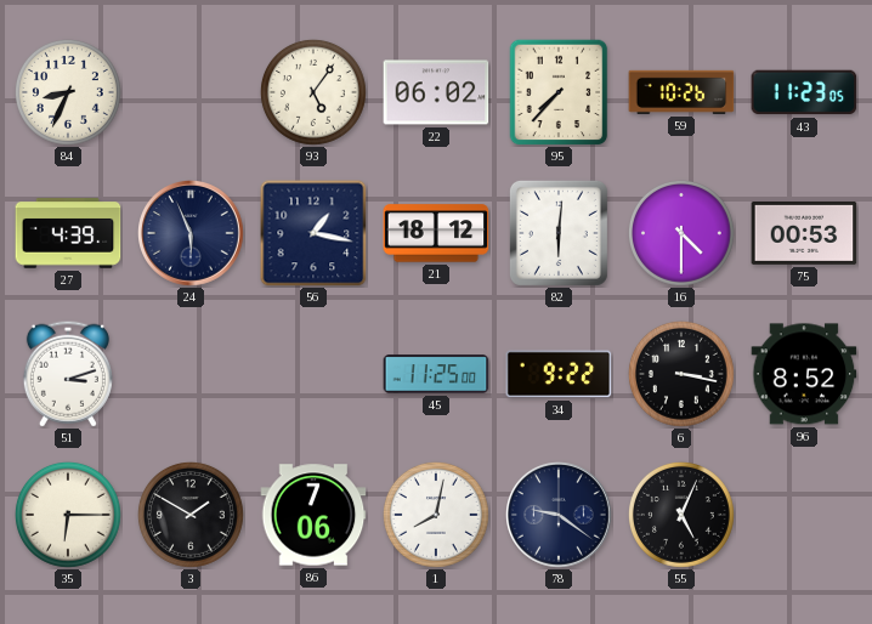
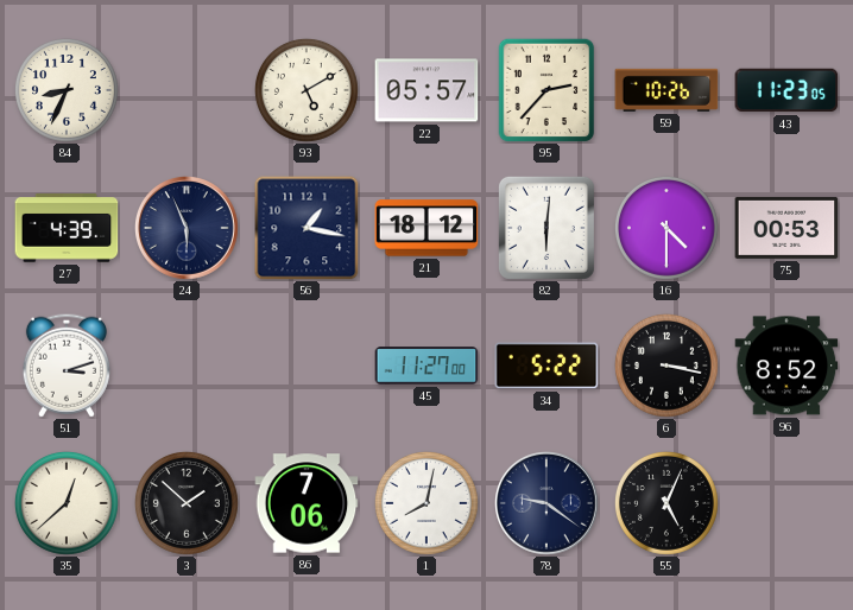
93: 5:06 -> 5:10
22: 06:02 -> 05:57
95: 7:37 -> 2:37
45: 11:25 -> 11:27
34: 9:22 -> 5:22
35: 6:15 -> 12:38
3: 1:50 -> 1:52
